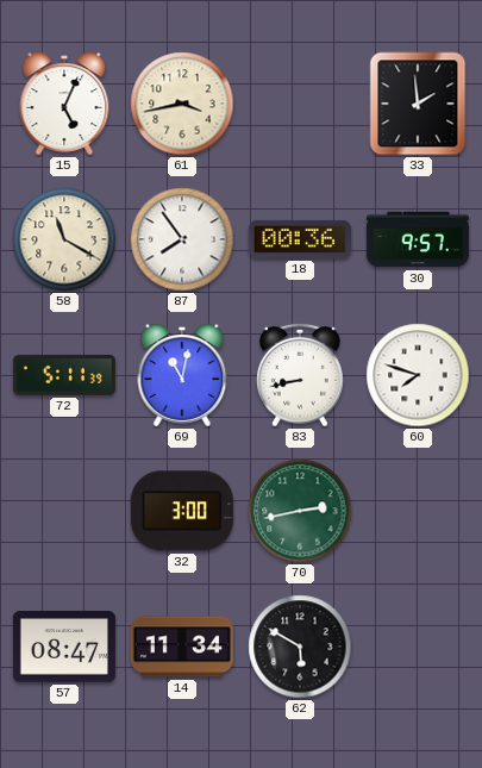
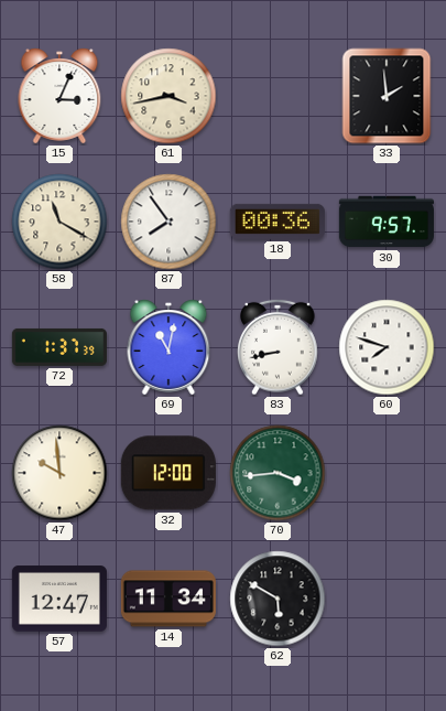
15: 5:04 -> 3:04
72: 5:11 -> 1:37
47: none -> 9:59
32: 3:00 -> 12:00
70: 2:43 -> 3:44
57: 08:47 -> 12:47
